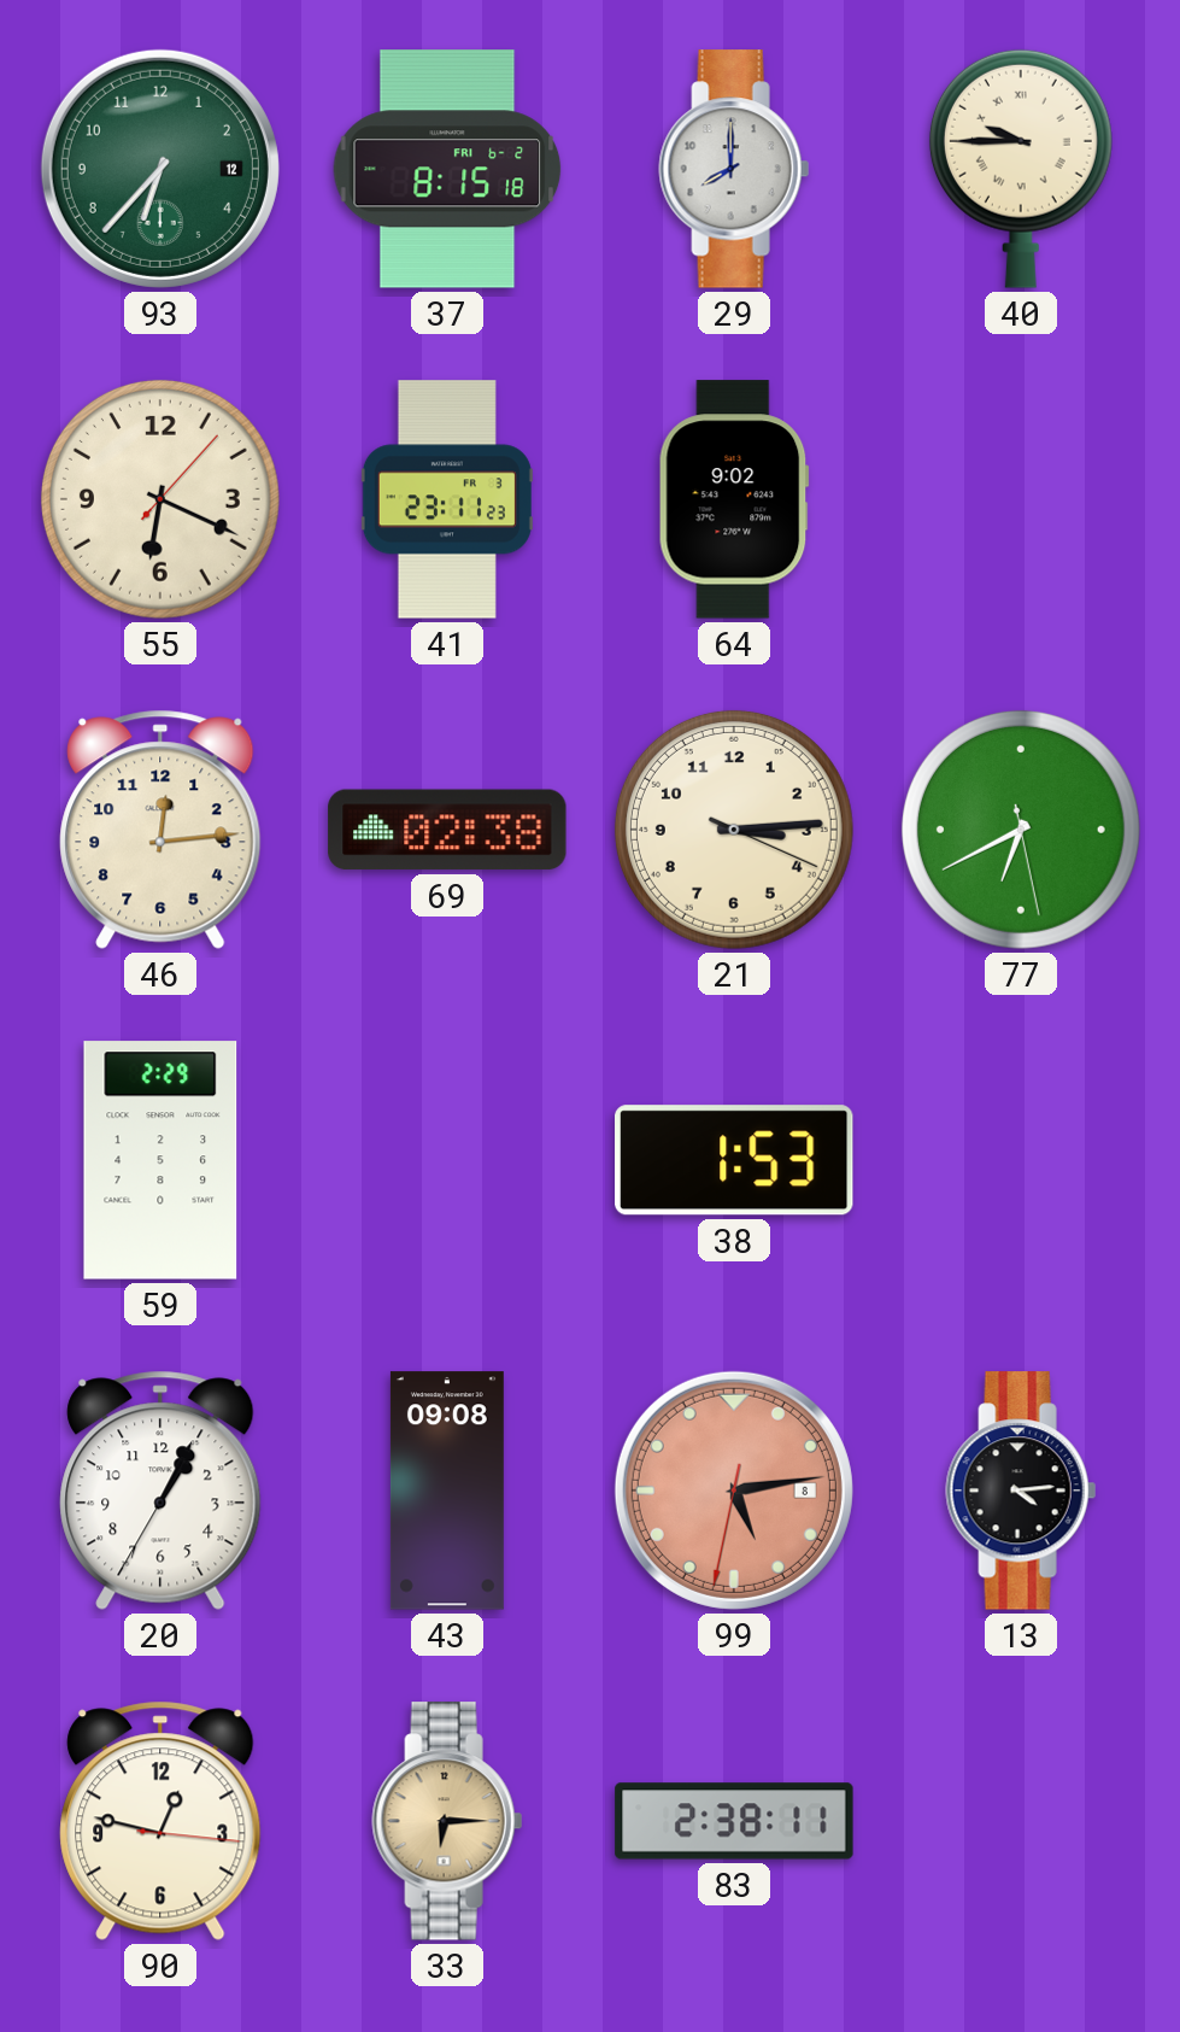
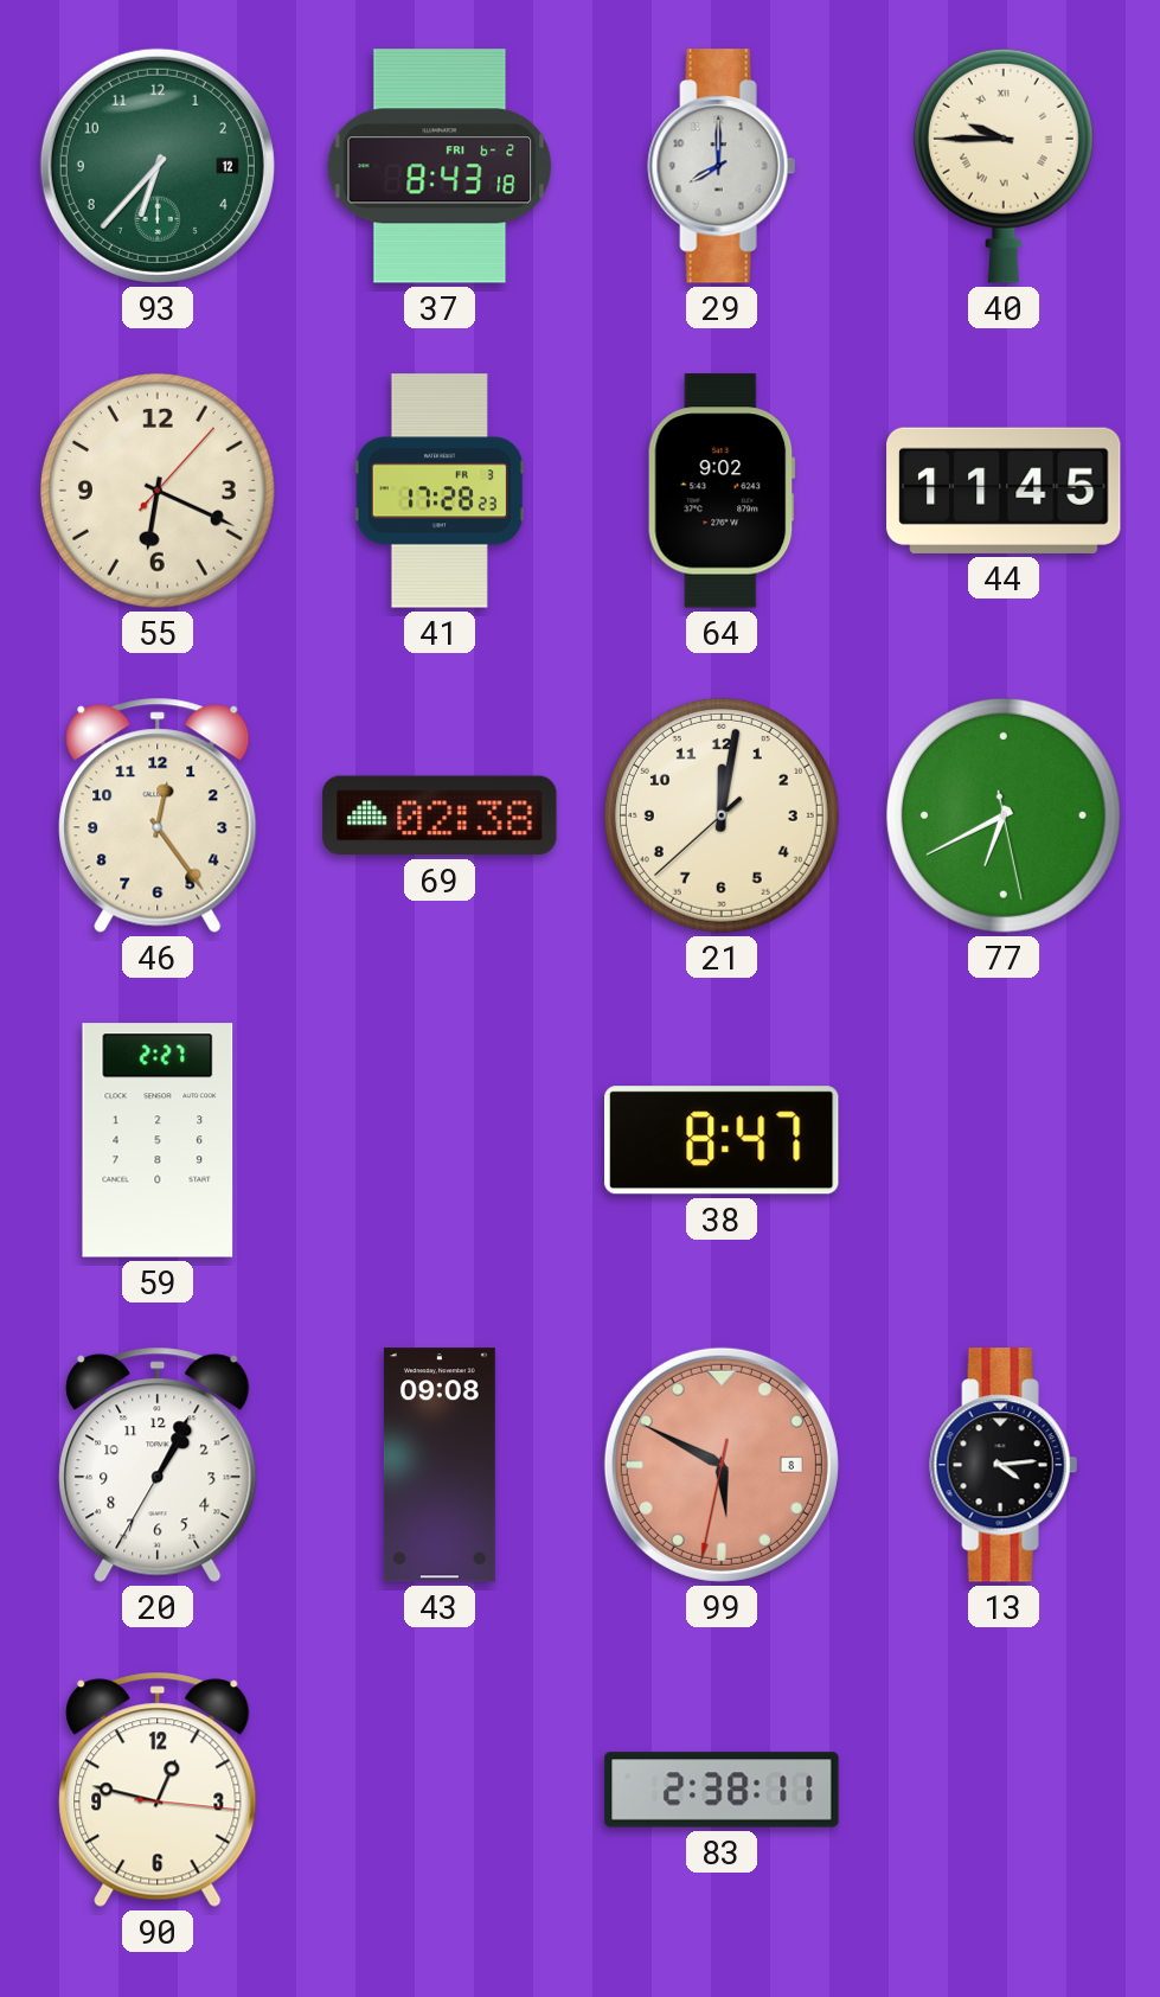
37: 8:15 -> 8:43
41: 23:11 -> 17:28
44: none -> 11:45
46: 12:14 -> 12:24
21: 3:14 -> 12:01
59: 2:29 -> 2:27
38: 1:53 -> 8:47
99: 5:13 -> 5:49
33: 6:15 -> none
